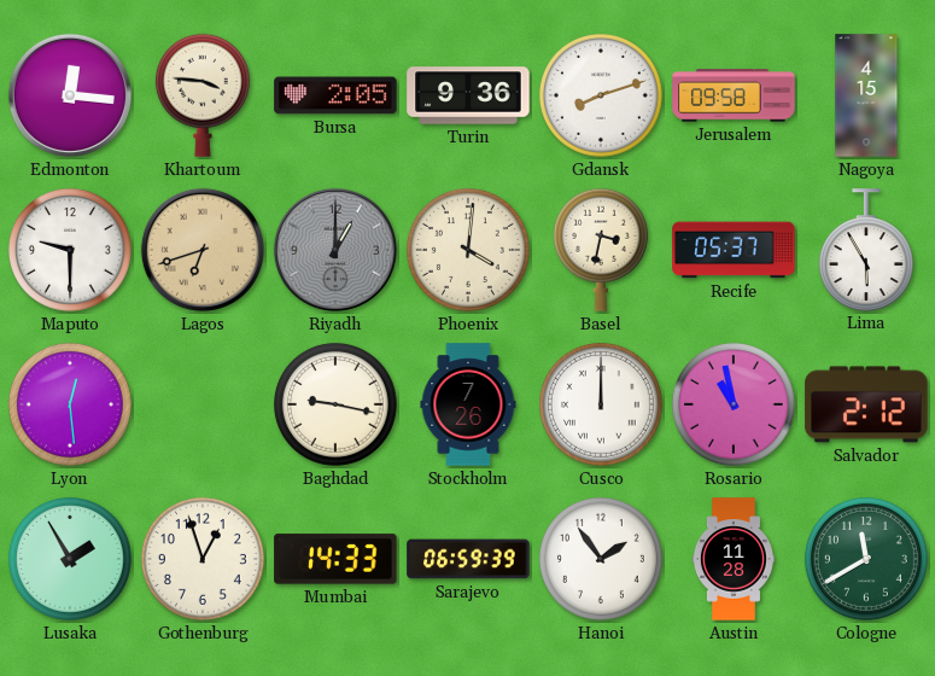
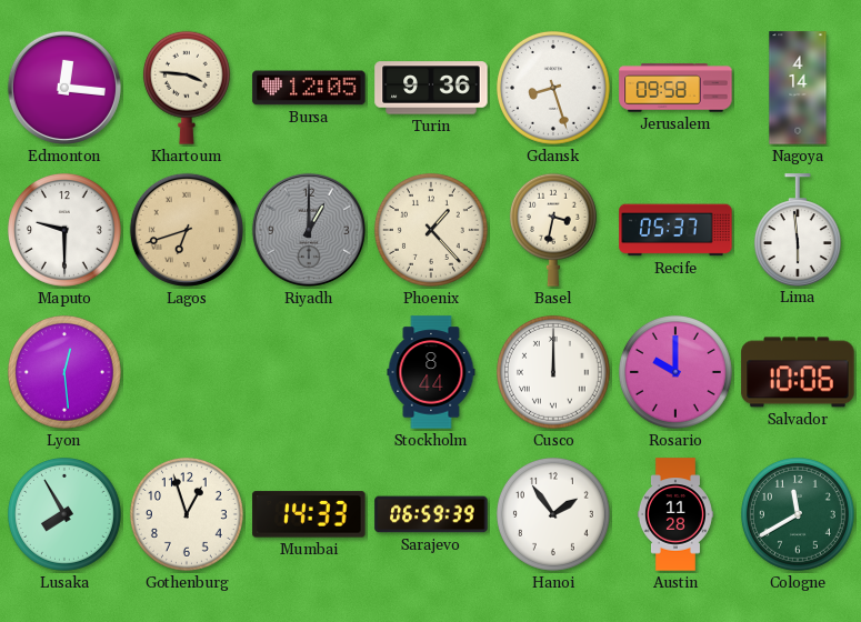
Bursa: 2:05 -> 12:05
Gdansk: 8:12 -> 8:27
Nagoya: 4:15 -> 4:14
Phoenix: 4:01 -> 1:23
Lima: 5:55 -> 5:59
Baghdad: 9:17 -> none
Stockholm: 7:26 -> 8:44
Rosario: 10:58 -> 10:00
Salvador: 2:12 -> 10:06
Lusaka: 1:55 -> 7:55
